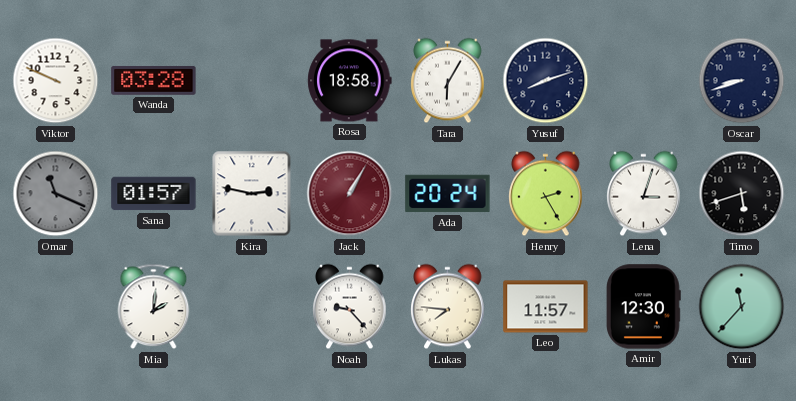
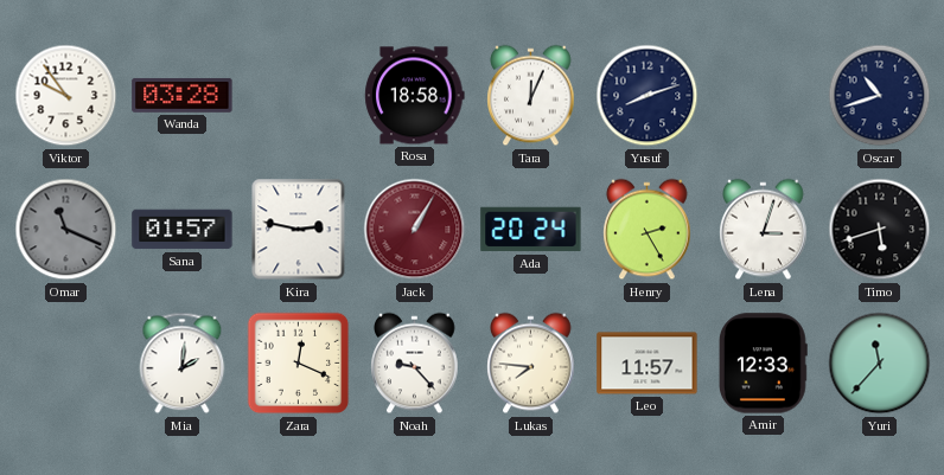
Viktor: 9:49 -> 9:54
Tara: 6:05 -> 12:04
Oscar: 8:42 -> 10:42
Zara: none -> 12:19
Amir: 12:30 -> 12:33
